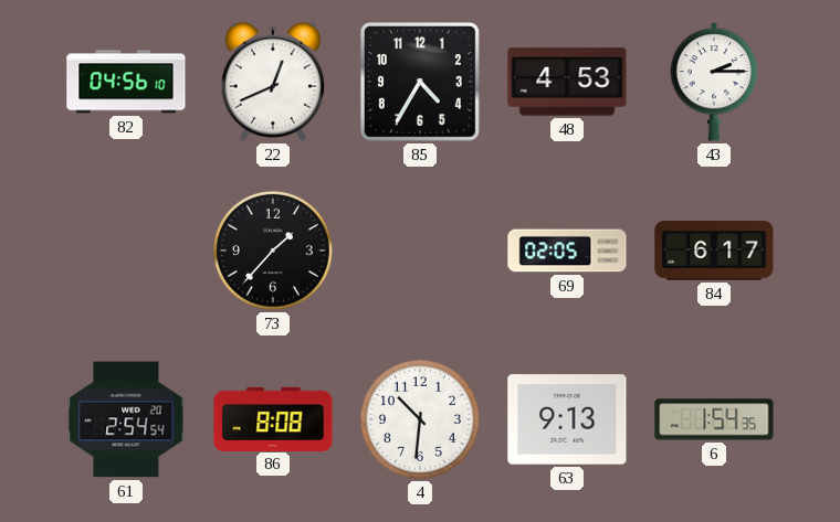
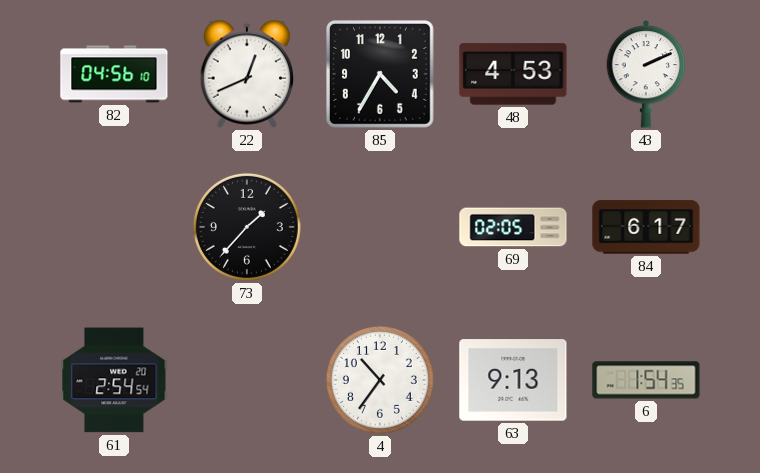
43: 2:15 -> 2:11
86: 8:08 -> none
4: 10:31 -> 10:36
